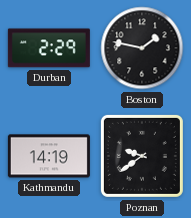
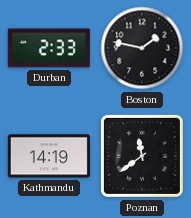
Durban: 2:29 -> 2:33
Poznan: 9:39 -> 11:39
